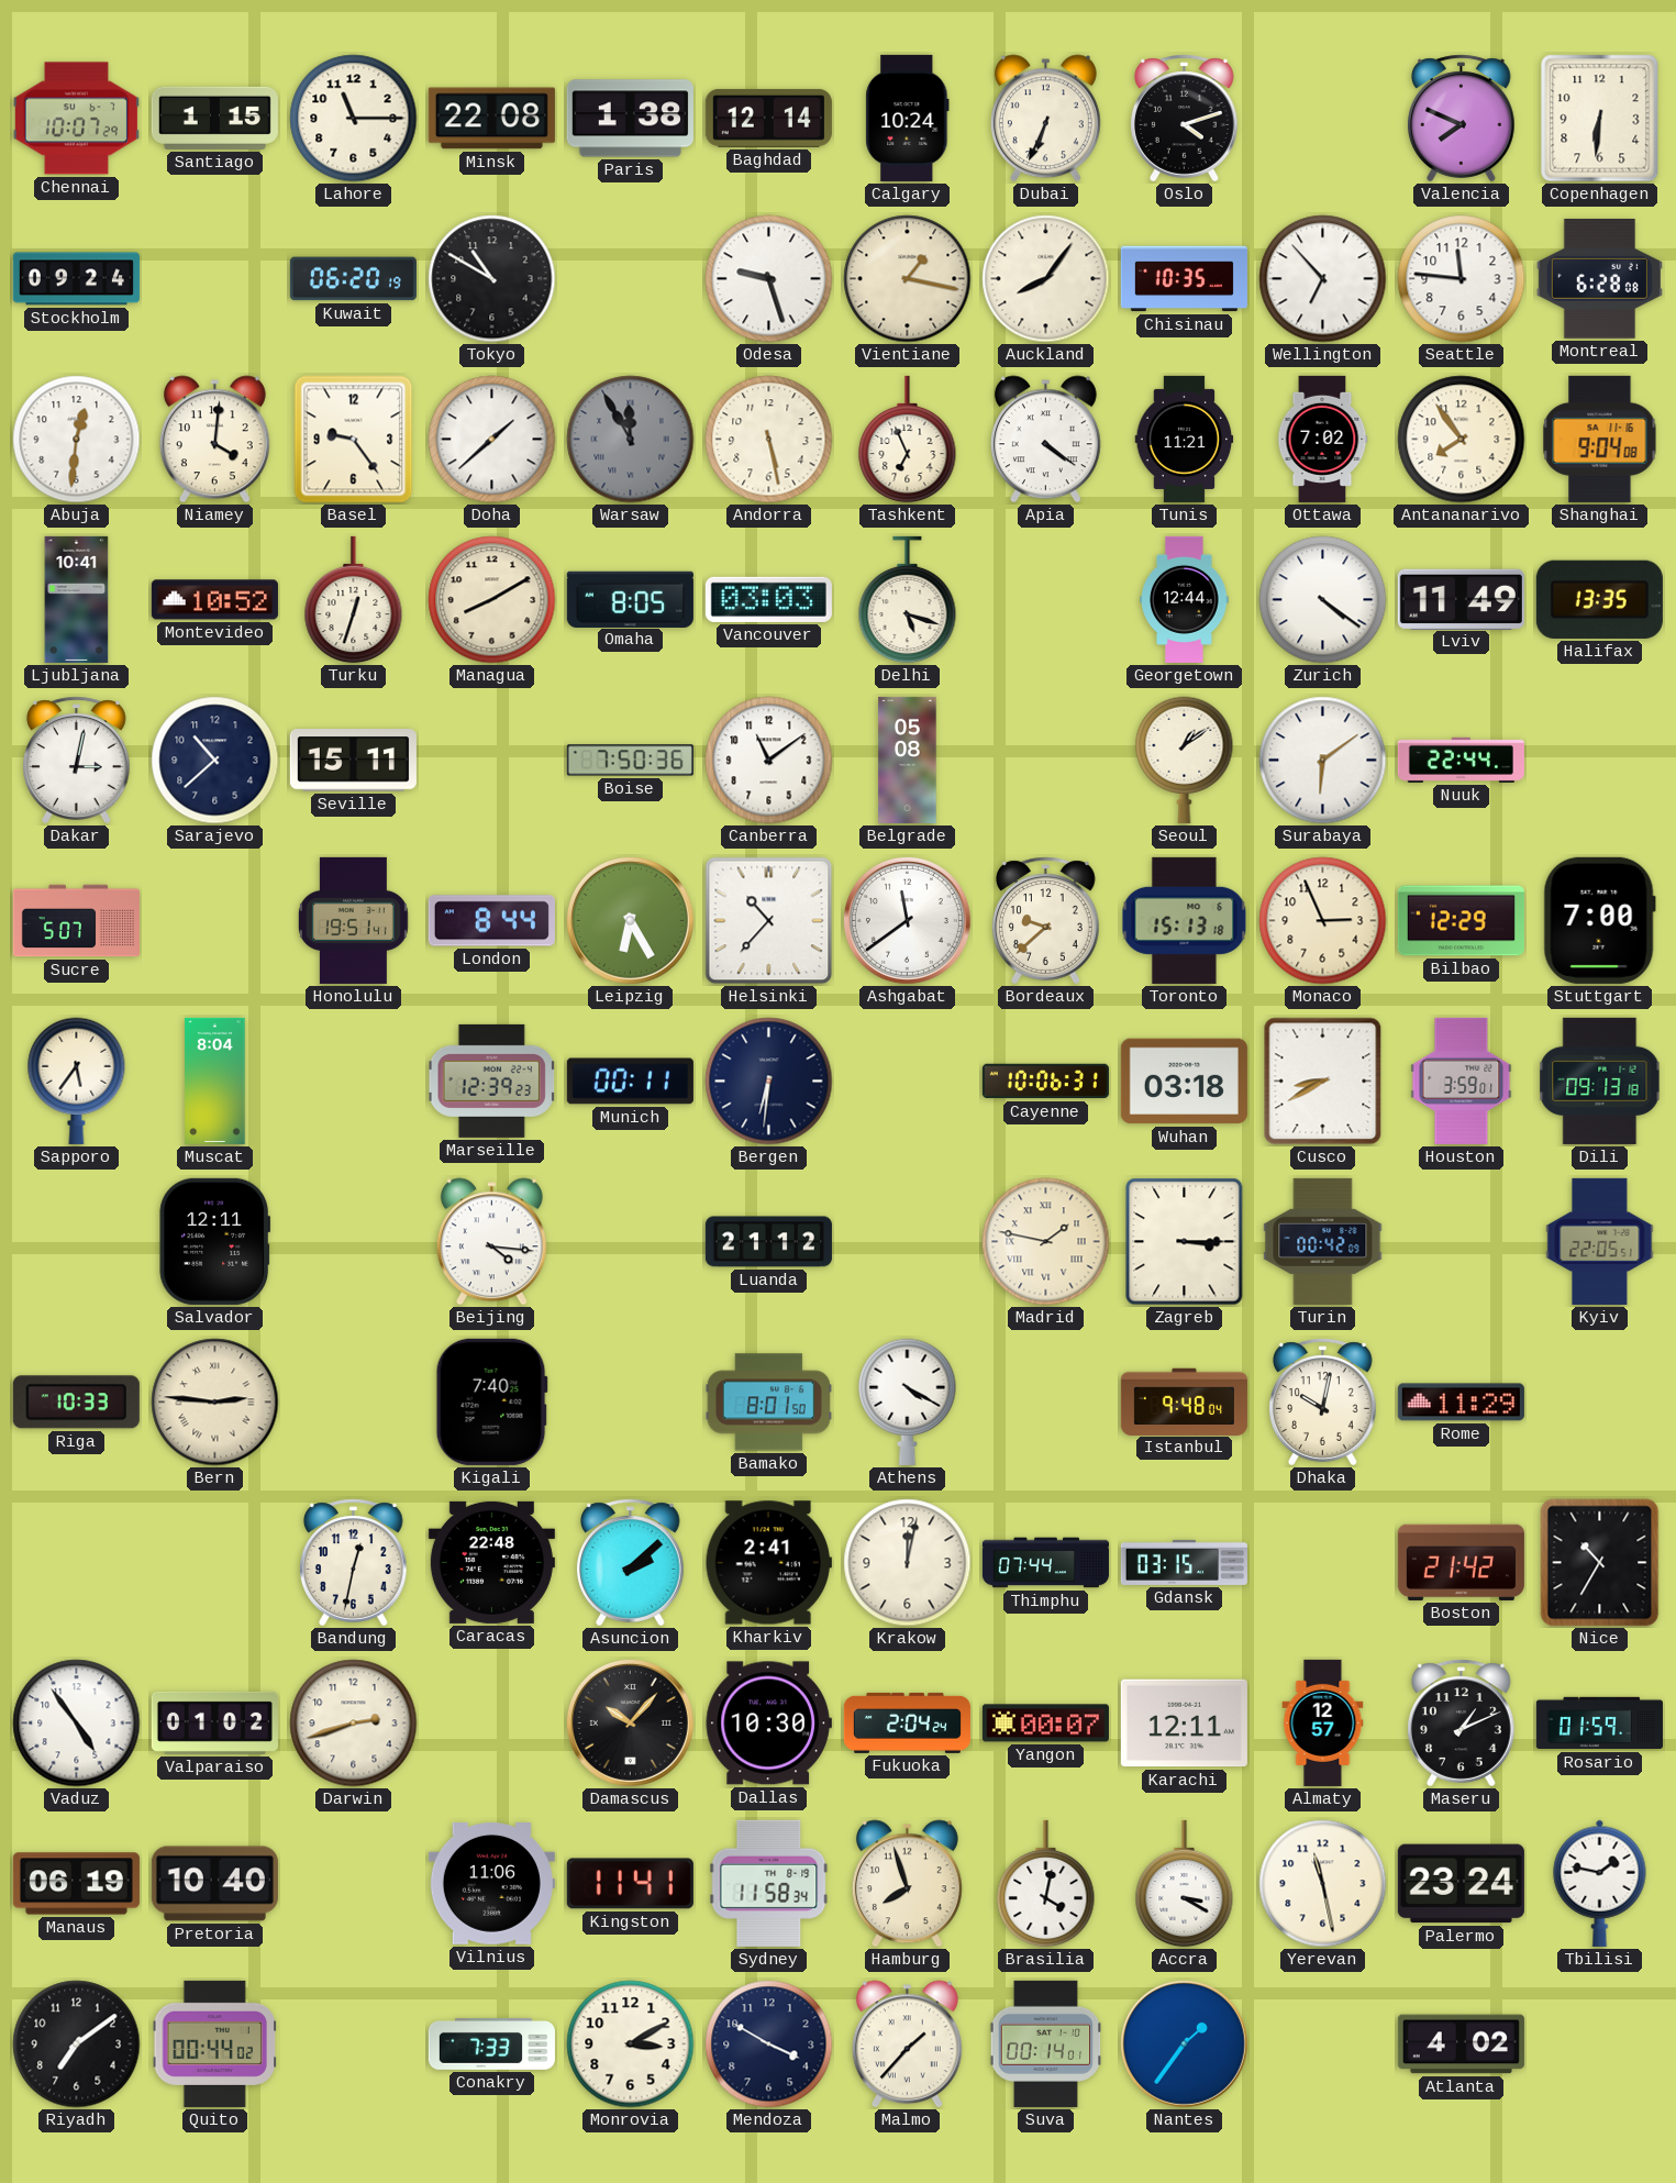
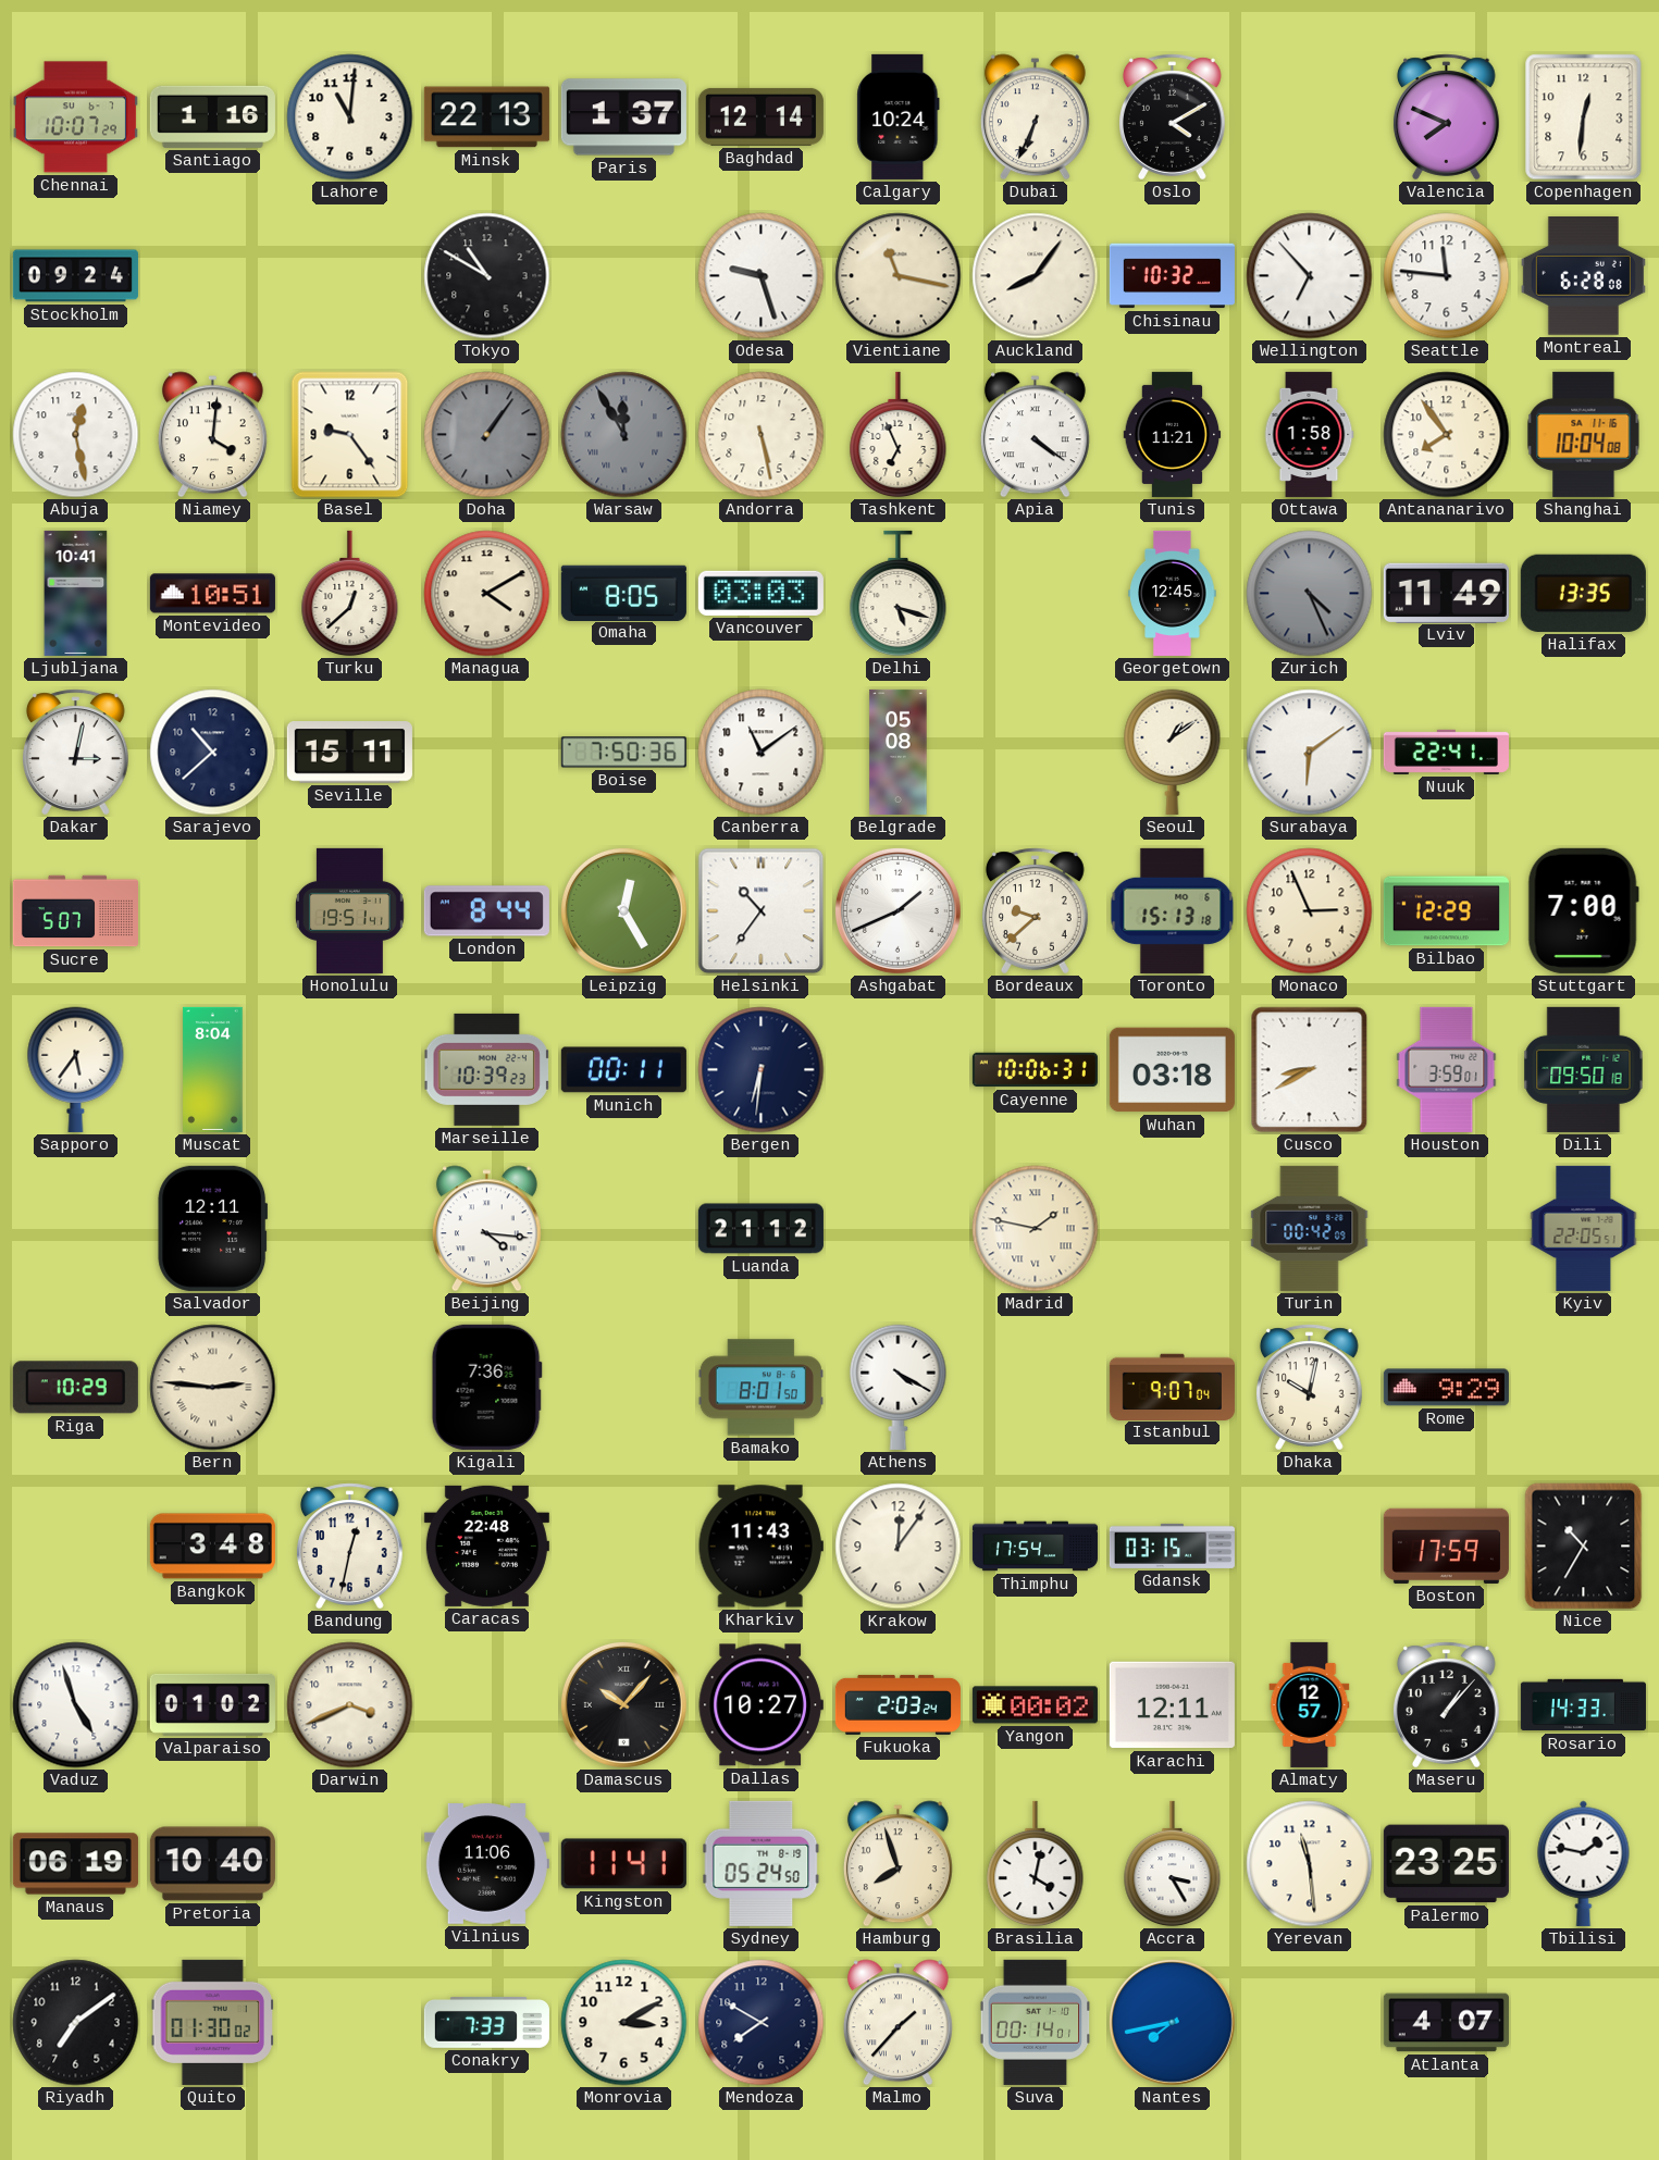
Santiago: 1:15 -> 1:16
Lahore: 11:15 -> 11:01
Minsk: 22:08 -> 22:13
Paris: 1:38 -> 1:37
Oslo: 4:12 -> 4:10
Copenhagen: 6:31 -> 12:31
Kuwait: 06:20 -> none
Vientiane: 1:17 -> 11:17
Chisinau: 10:35 -> 10:32
Abuja: 12:31 -> 12:28
Doha: 1:38 -> 1:06
Doha dial: white -> grey
Ottawa: 7:02 -> 1:58
Shanghai: 9:04 -> 10:04
Montevideo: 10:52 -> 10:51
Turku: 12:33 -> 12:38
Managua: 8:10 -> 4:10
Georgetown: 12:44 -> 12:45
Zurich: 4:21 -> 4:26
Zurich dial: white -> grey
Nuuk: 22:44 -> 22:41
Leipzig: 6:25 -> 12:25
Helsinki: 10:37 -> 10:36
Ashgabat: 11:39 -> 1:41
Marseille: 12:39 -> 10:39
Dili: 09:13 -> 09:50
Zagreb: 3:15 -> none
Riga: 10:33 -> 10:29
Kigali: 7:40 -> 7:36
Istanbul: 9:48 -> 9:07
Rome: 11:29 -> 9:29
Bangkok: none -> 3:48
Asuncion: 2:08 -> none
Kharkiv: 2:41 -> 11:43
Krakow: 12:02 -> 12:06
Thimphu: 07:44 -> 17:54
Boston: 21:42 -> 17:59
Vaduz: 4:54 -> 4:57
Darwin: 2:42 -> 3:41
Dallas: 10:30 -> 10:27
Fukuoka: 2:04 -> 2:03
Yangon: 00:07 -> 00:02
Maseru: 1:11 -> 1:07
Rosario: 01:59 -> 14:33
Sydney: 11:58 -> 05:24
Accra: 3:20 -> 3:25
Yerevan: 11:28 -> 11:29
Palermo: 23:24 -> 23:25
Quito: 00:44 -> 01:30
Mendoza: 3:50 -> 7:50
Nantes: 1:36 -> 7:43
Atlanta: 4:02 -> 4:07
